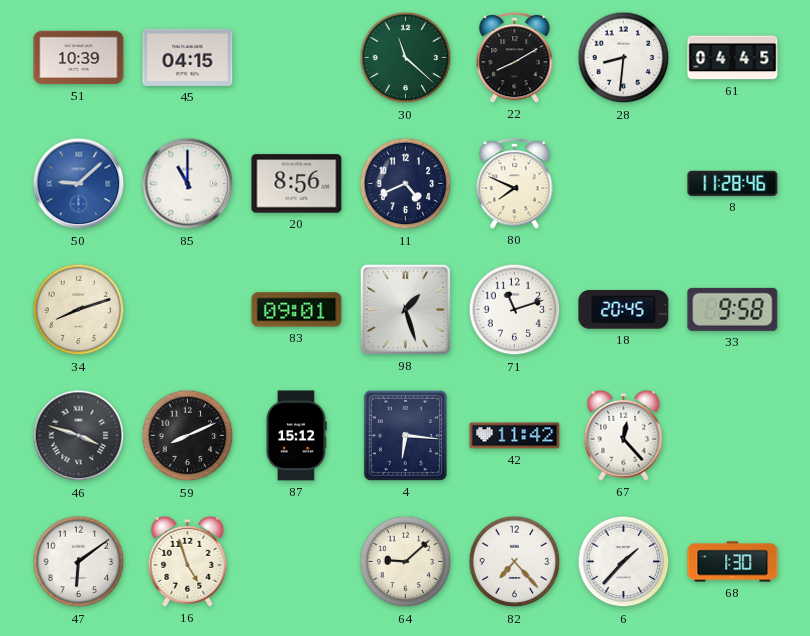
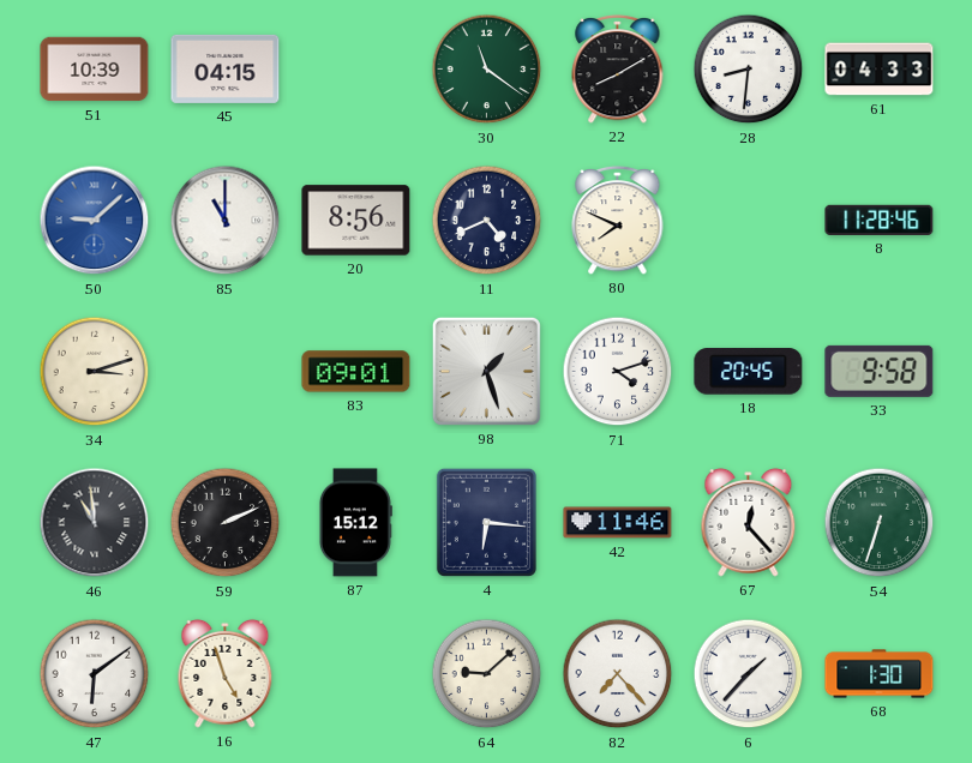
30: 11:22 -> 11:21
61: 04:45 -> 04:33
34: 8:12 -> 3:12
71: 11:12 -> 4:12
46: 3:48 -> 10:59
59: 8:11 -> 2:11
42: 11:42 -> 11:46
54: none -> 6:33
